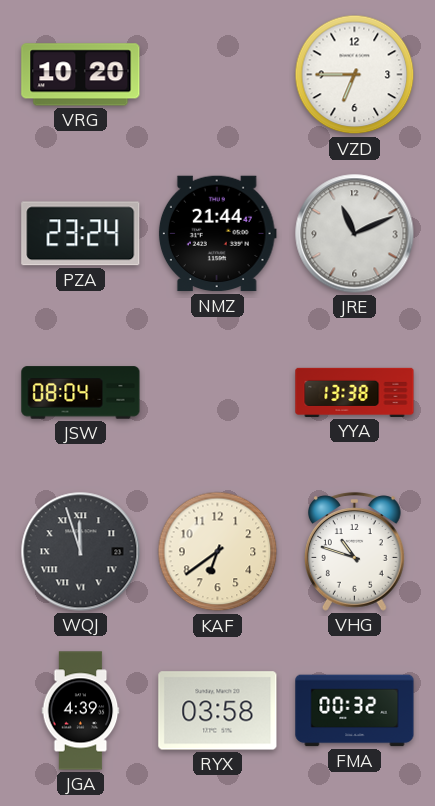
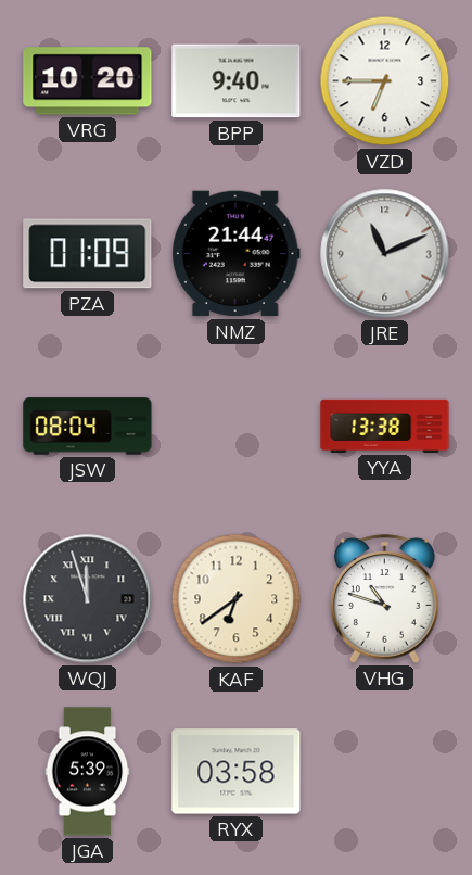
BPP: none -> 9:40
PZA: 23:24 -> 01:09
JGA: 4:39 -> 5:39
FMA: 00:32 -> none
